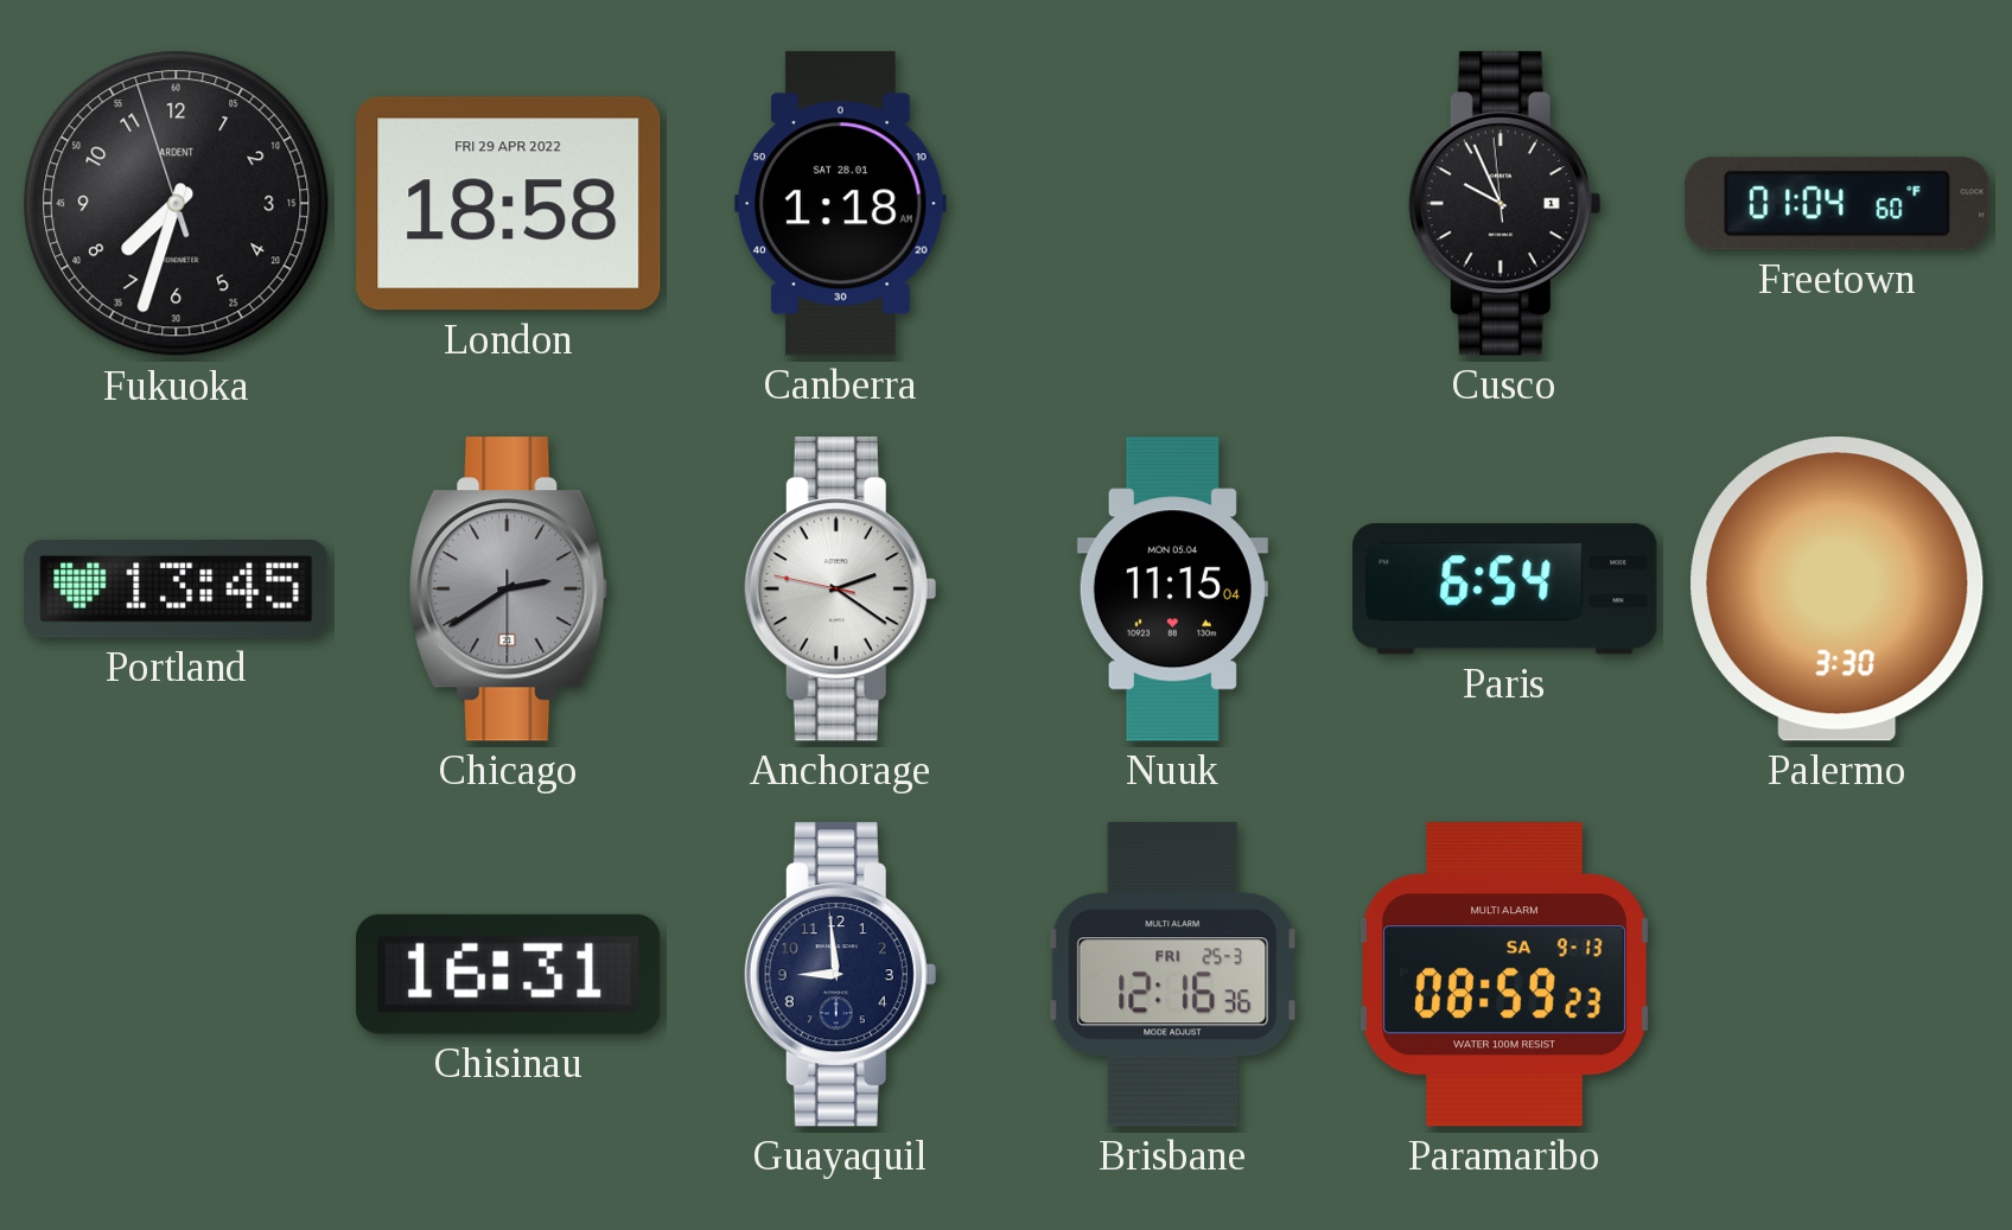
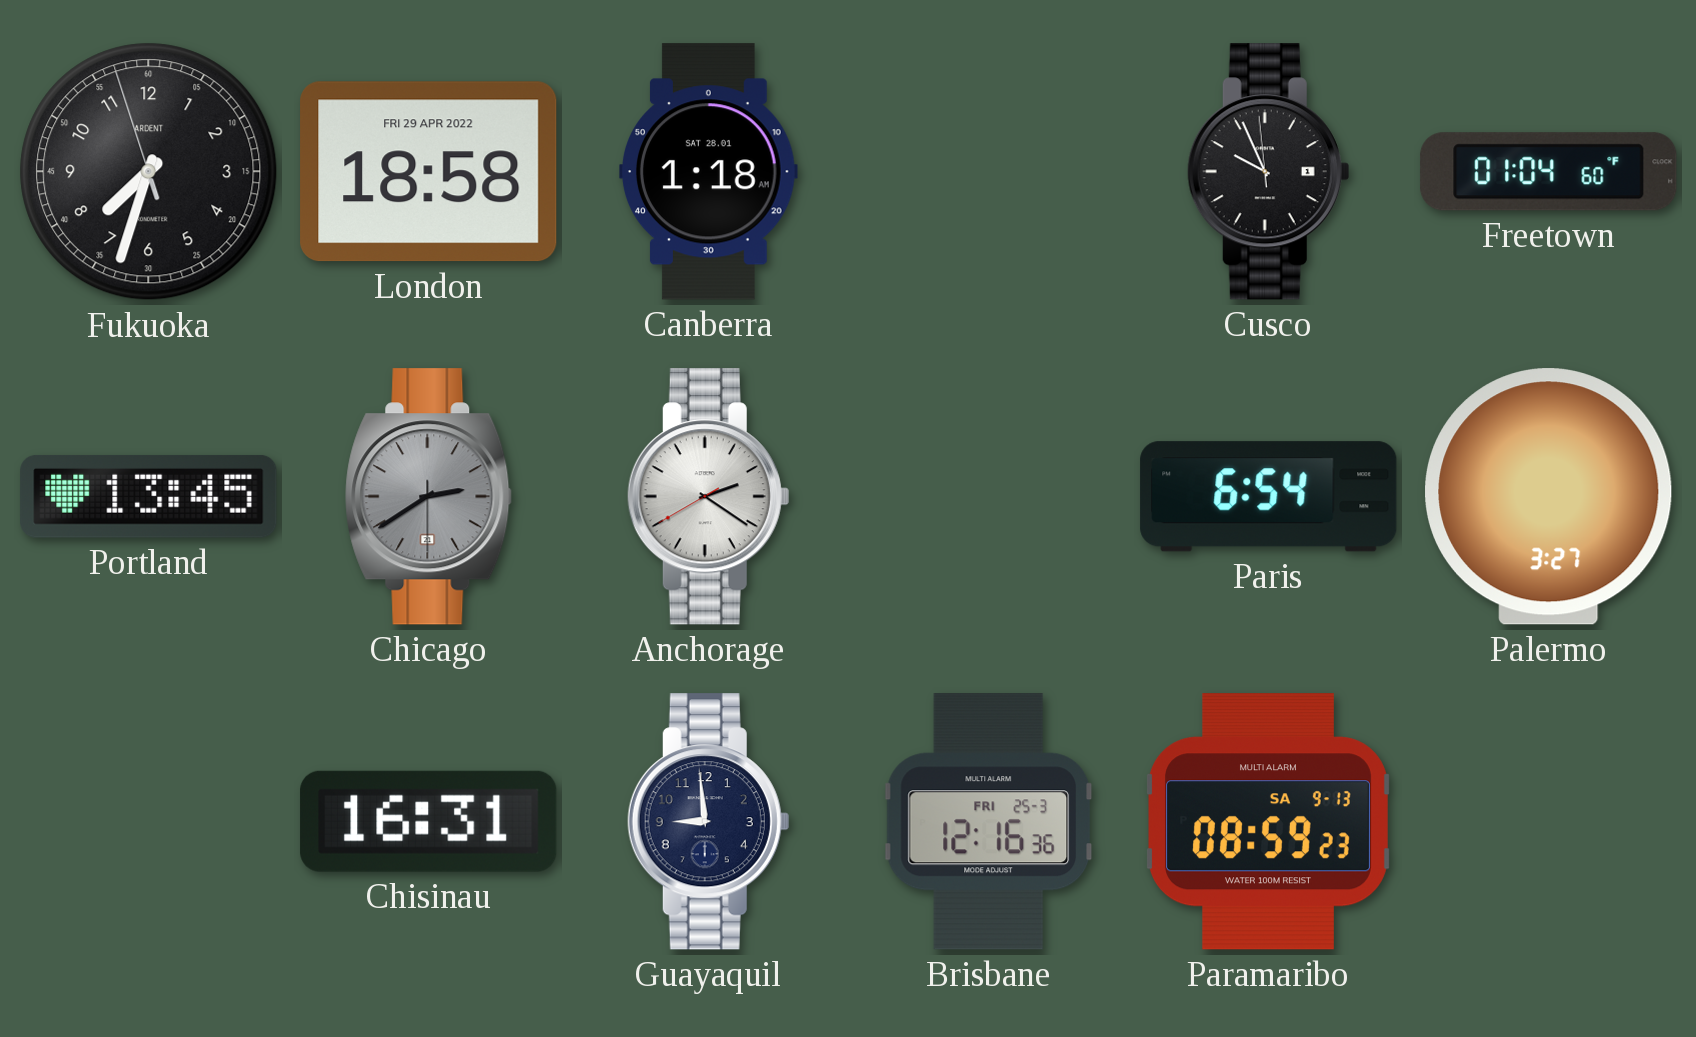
Anchorage: 2:20:47 -> 2:20:40
Nuuk: 11:15 -> none
Palermo: 3:30 -> 3:27
